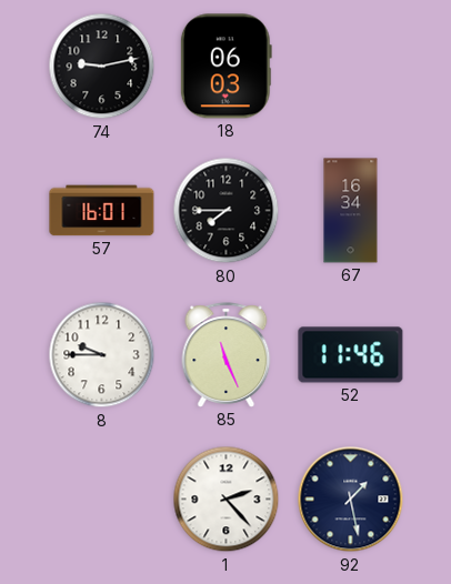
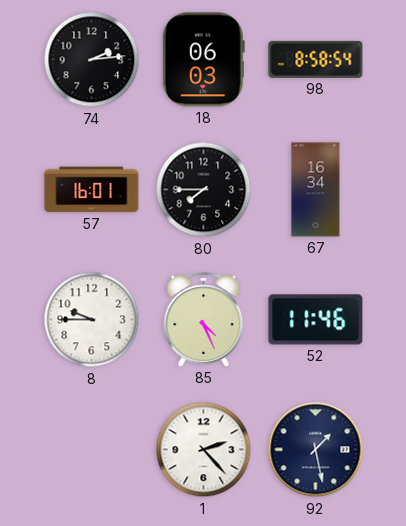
74: 9:13 -> 2:14
98: none -> 8:58
85: 11:26 -> 4:26
